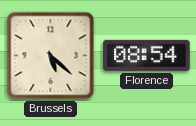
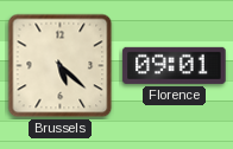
Florence: 08:54 -> 09:01
